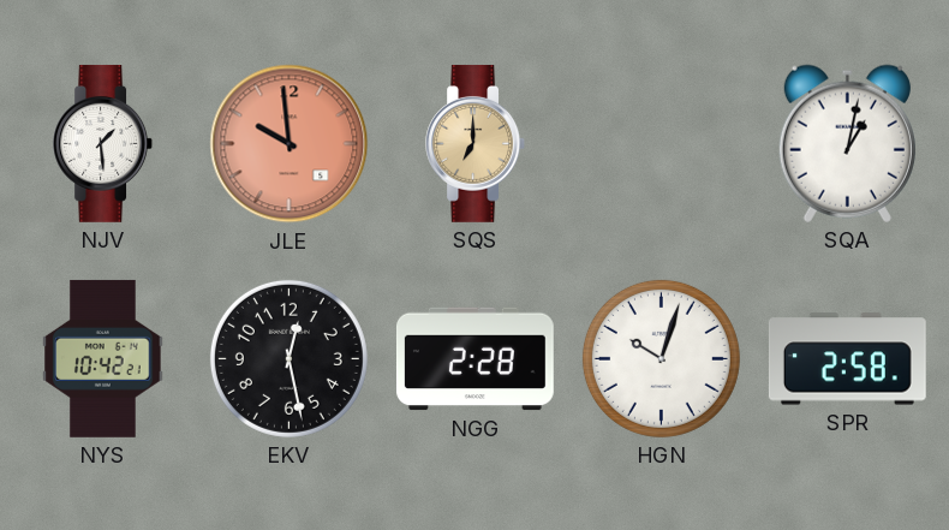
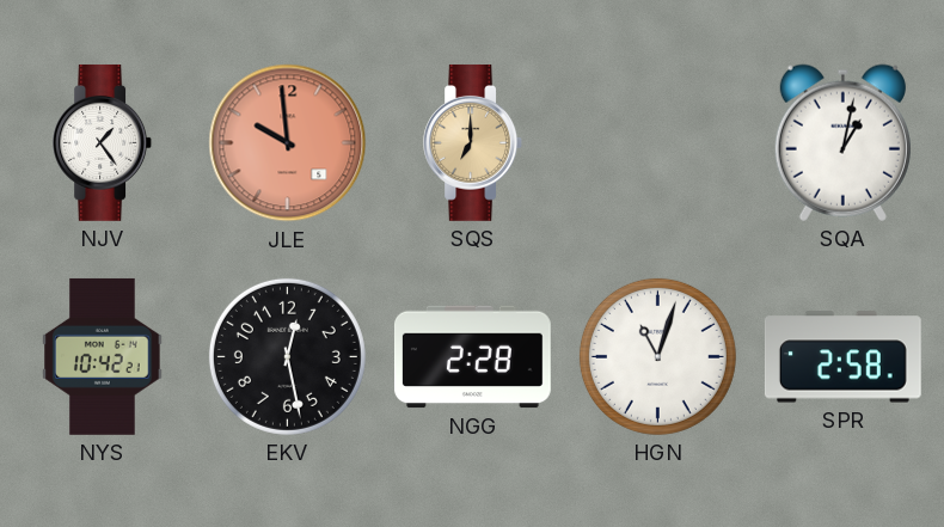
NJV: 1:29 -> 1:24
HGN: 10:03 -> 11:03
